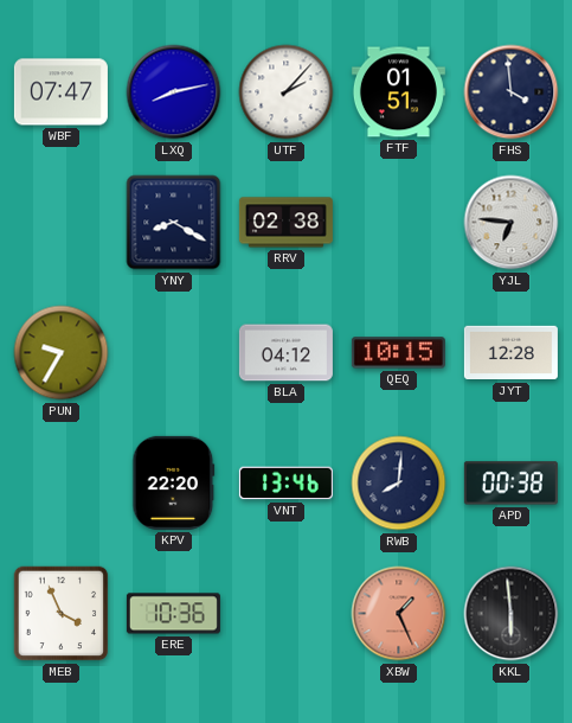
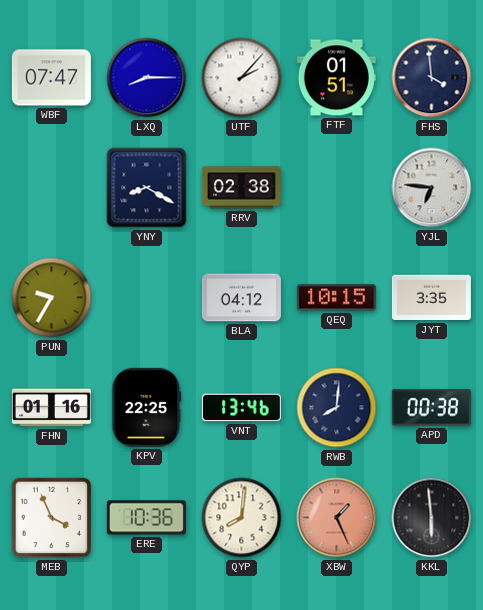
LXQ: 8:13 -> 8:15
JYT: 12:28 -> 3:35
FHN: none -> 01:16
KPV: 22:20 -> 22:25
QYP: none -> 8:01
